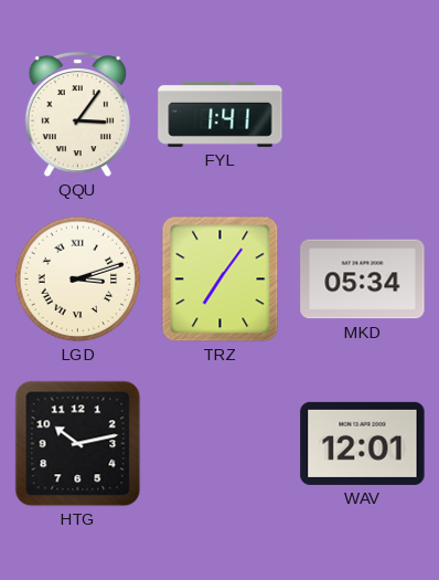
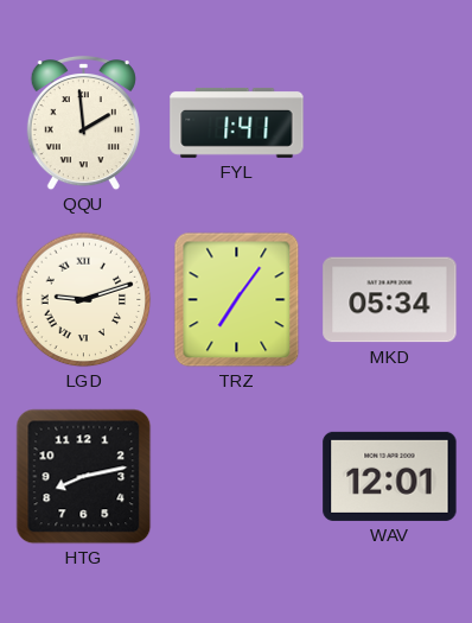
QQU: 3:06 -> 1:59
LGD: 3:12 -> 9:12
HTG: 10:13 -> 8:13
